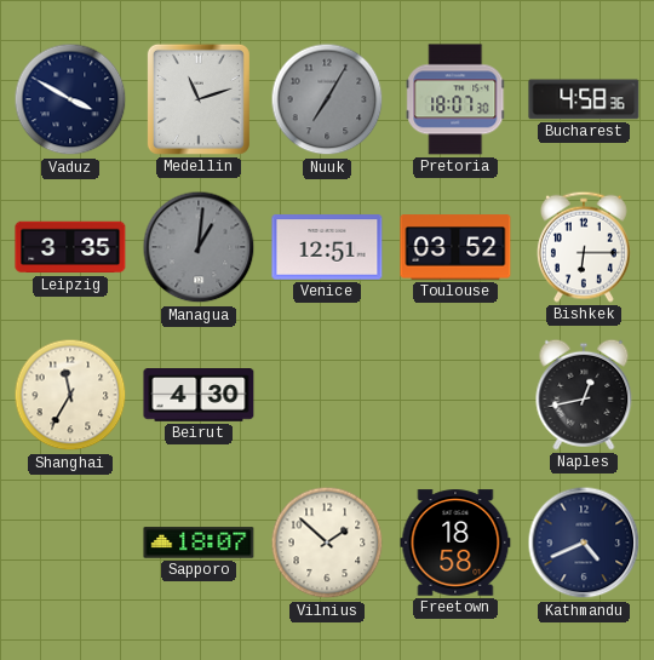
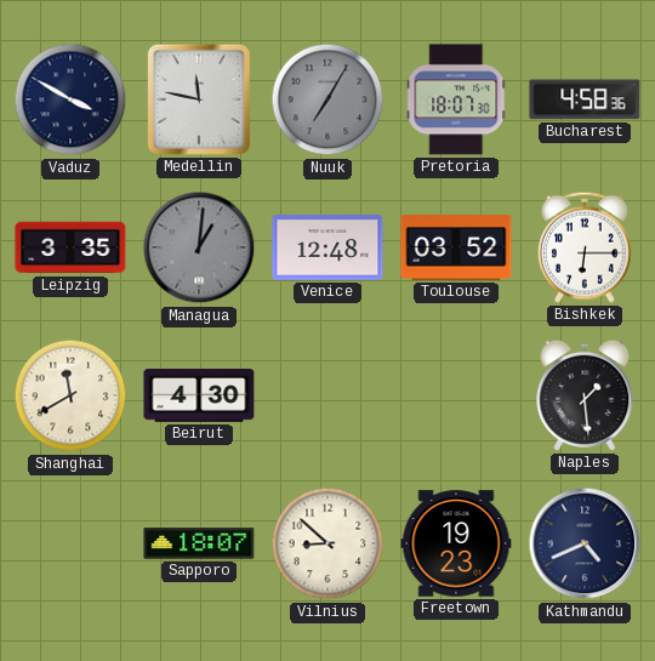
Medellin: 11:12 -> 11:47
Venice: 12:51 -> 12:48
Shanghai: 11:35 -> 11:40
Naples: 12:43 -> 1:29
Vilnius: 1:52 -> 8:52
Freetown: 18:58 -> 19:23
